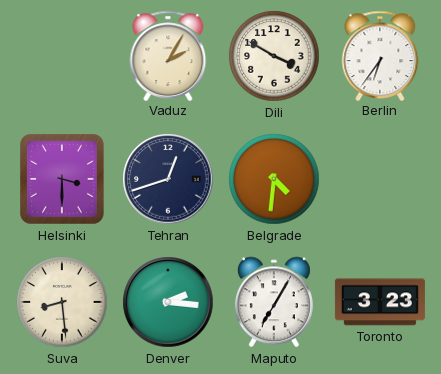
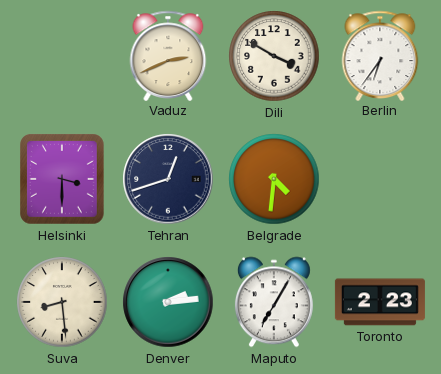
Vaduz: 2:05 -> 2:41
Denver: 2:16 -> 2:14
Toronto: 3:23 -> 2:23
